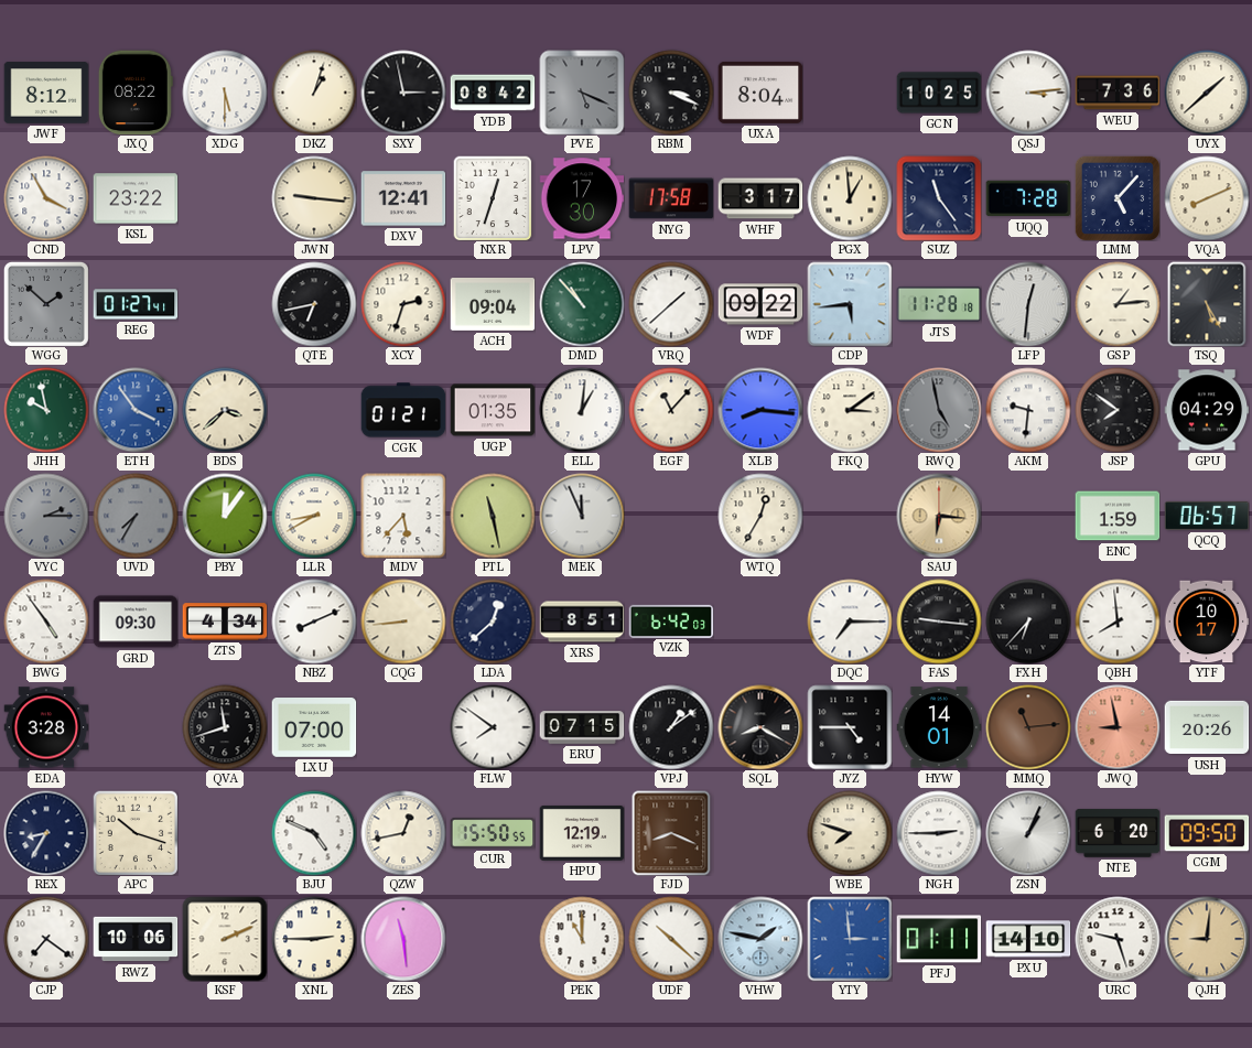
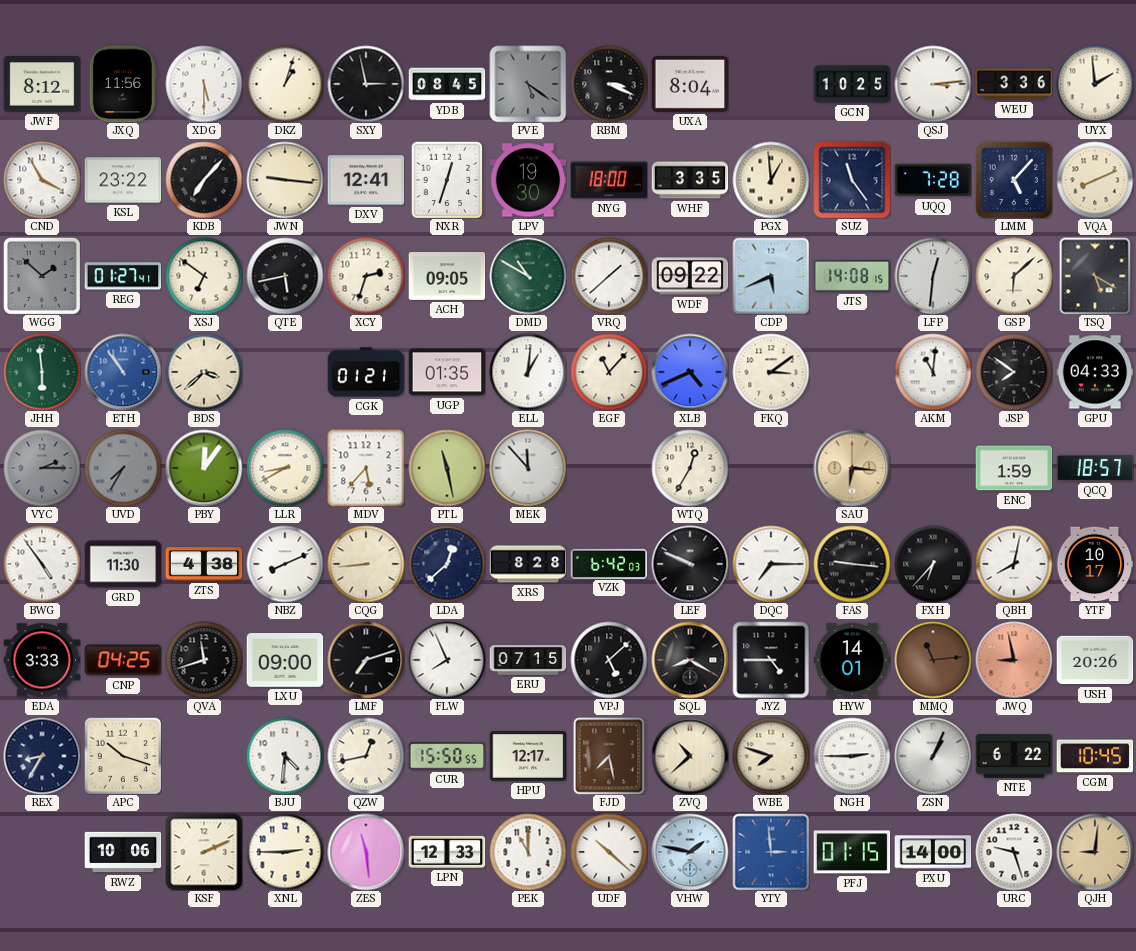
JXQ: 08:22 -> 11:56
YDB: 08:42 -> 08:45
PVE: 5:19 -> 5:21
WEU: 7:36 -> 3:36
UYX: 1:38 -> 1:59
KDB: none -> 7:07
LPV: 17:30 -> 19:30
NYG: 17:58 -> 18:00
WHF: 3:17 -> 3:35
XSJ: none -> 6:51
QTE: 6:43 -> 5:43
ACH: 09:04 -> 09:05
DMD: 10:53 -> 10:50
CDP: 5:44 -> 5:41
JTS: 11:28 -> 14:08
GSP: 1:14 -> 6:08
TSQ: 5:25 -> 5:20
JHH: 9:58 -> 5:59
ETH: 3:54 -> 10:54
XLB: 8:16 -> 4:41
RWQ: 4:58 -> none
AKM: 9:31 -> 11:01
GPU: 04:29 -> 04:33
MEK: 11:56 -> 11:53
QCQ: 06:57 -> 18:57
GRD: 09:30 -> 11:30
ZTS: 4:34 -> 4:38
XRS: 8:51 -> 8:28
LEF: none -> 9:49
QBH: 7:59 -> 8:02
EDA: 3:28 -> 3:33
CNP: none -> 04:25
LXU: 07:00 -> 09:00
LMF: none -> 7:12
FLW: 7:51 -> 7:56
VPJ: 1:09 -> 5:08
BJU: 4:49 -> 4:31
HPU: 12:19 -> 12:17
FJD: 8:19 -> 7:28
ZVQ: none -> 10:38
NTE: 6:20 -> 6:22
CGM: 09:50 -> 10:45
CJP: 7:21 -> none
LPN: none -> 12:33
PFJ: 01:11 -> 01:15
PXU: 14:10 -> 14:00
